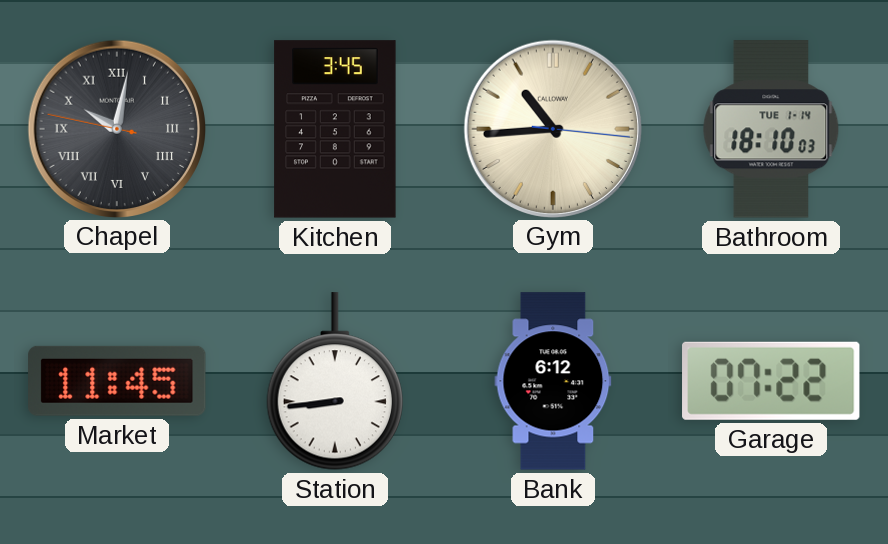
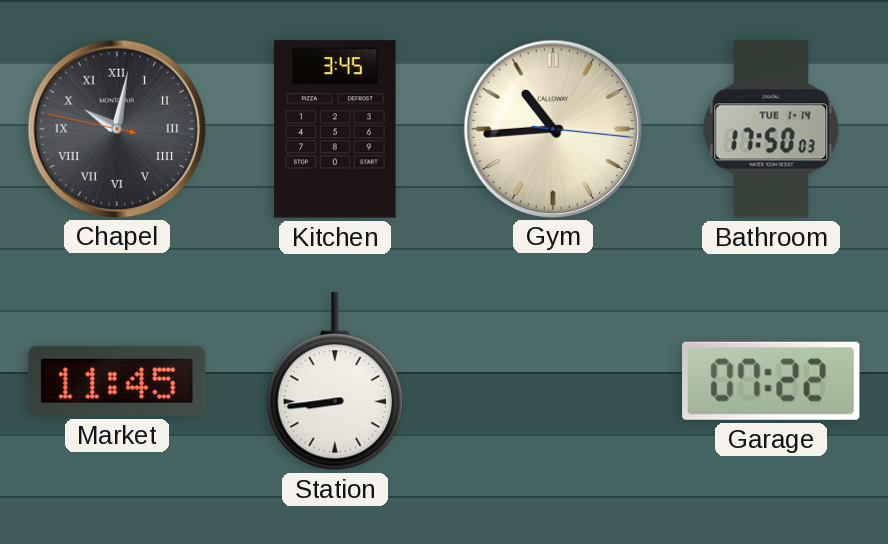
Bathroom: 18:10 -> 17:50
Bank: 6:12 -> none
